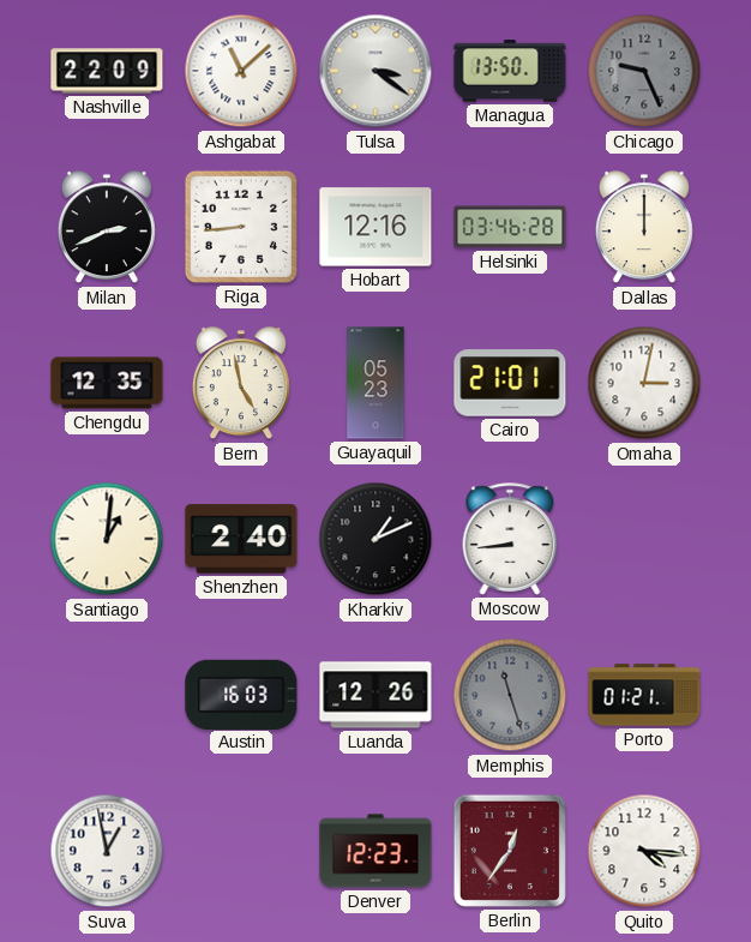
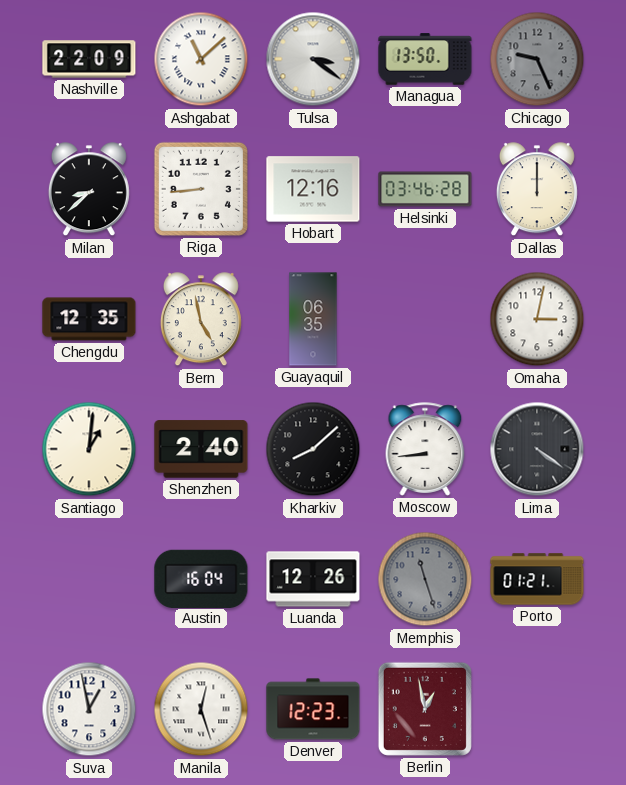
Milan: 2:41 -> 8:38
Guayaquil: 05:23 -> 06:35
Cairo: 21:01 -> none
Kharkiv: 1:11 -> 8:08
Lima: none -> 4:21
Austin: 16:03 -> 16:04
Manila: none -> 12:27
Berlin: 12:36 -> 12:58
Quito: 4:16 -> none
